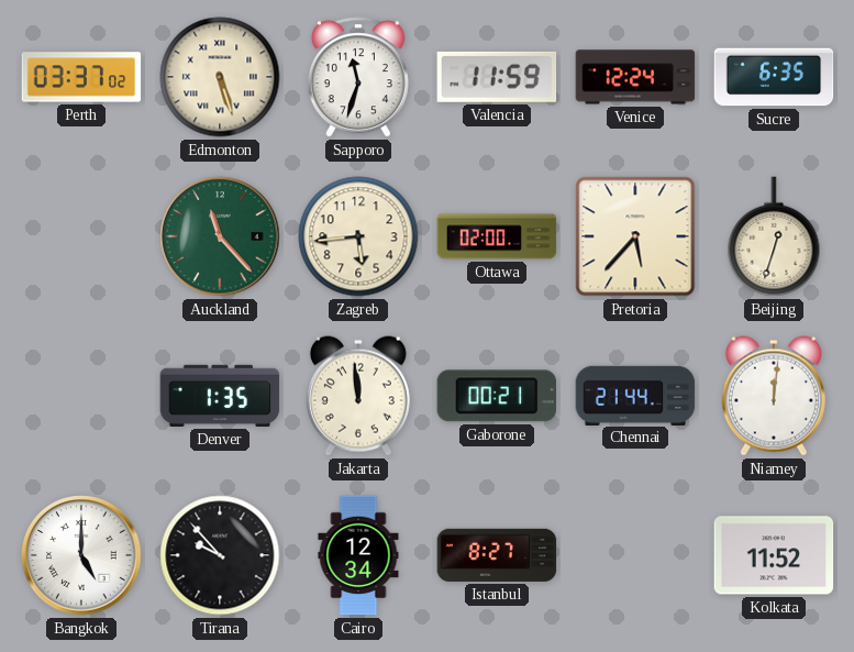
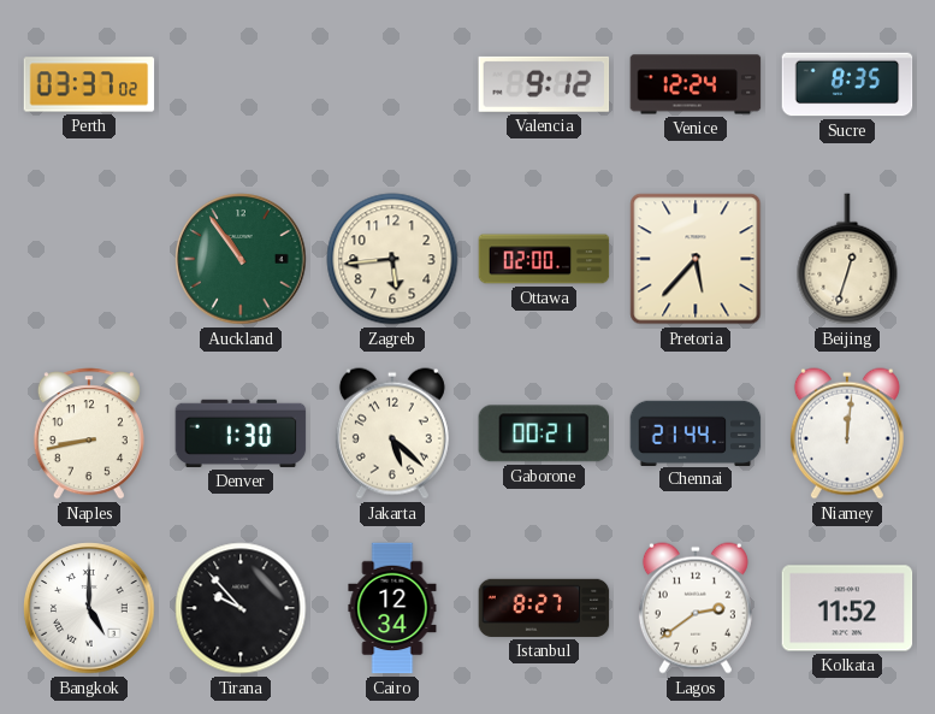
Edmonton: 5:27 -> none
Sapporo: 11:33 -> none
Valencia: 11:59 -> 9:12
Sucre: 6:35 -> 8:35
Auckland: 11:23 -> 10:54
Naples: none -> 8:43
Denver: 1:35 -> 1:30
Jakarta: 11:59 -> 5:22
Lagos: none -> 2:39
